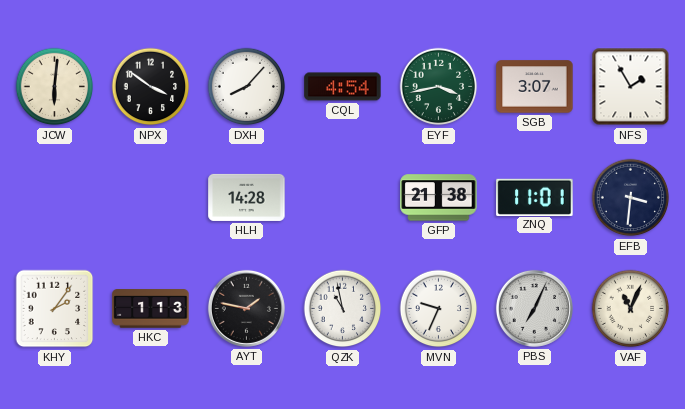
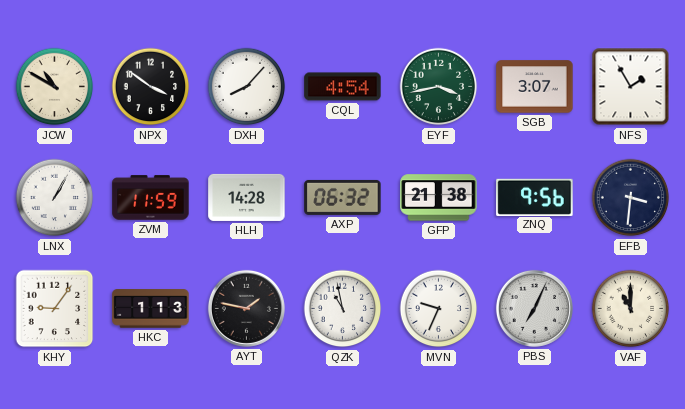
JCW: 6:01 -> 10:50
LNX: none -> 1:05
ZVM: none -> 11:59
AXP: none -> 06:32
ZNQ: 11:01 -> 9:56
KHY: 2:06 -> 9:06
VAF: 11:04 -> 11:00
